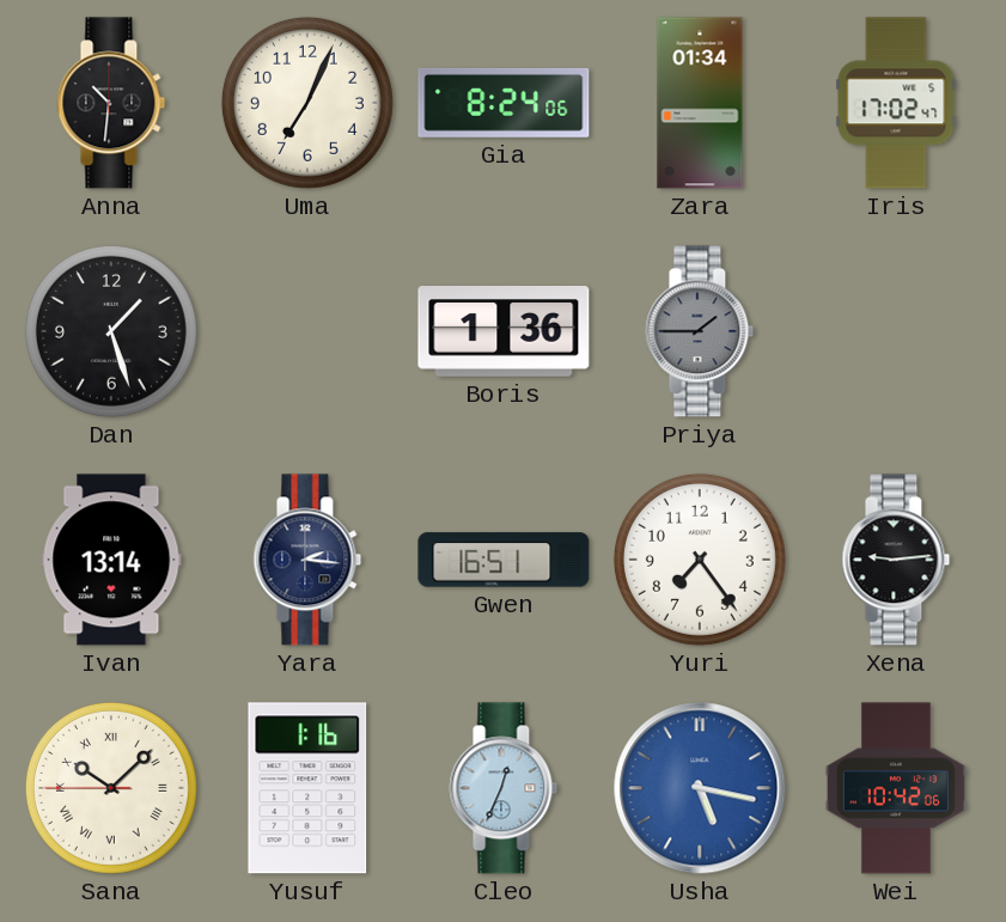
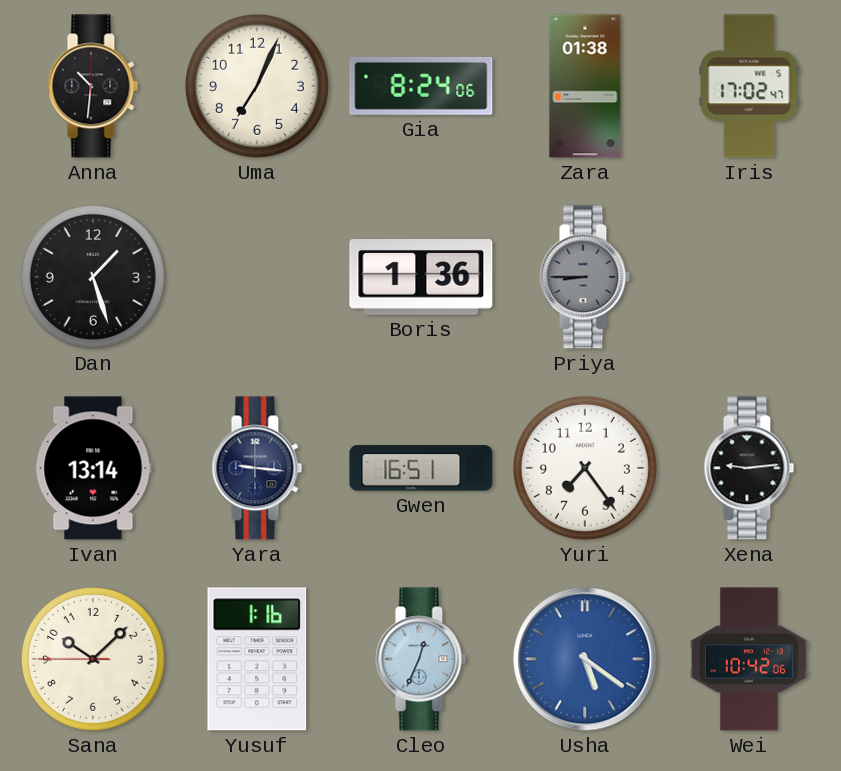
Zara: 01:34 -> 01:38
Priya: 1:45 -> 8:45
Yara: 2:16 -> 9:16
Sana numerals: Roman -> Arabic
Usha: 5:17 -> 5:21
